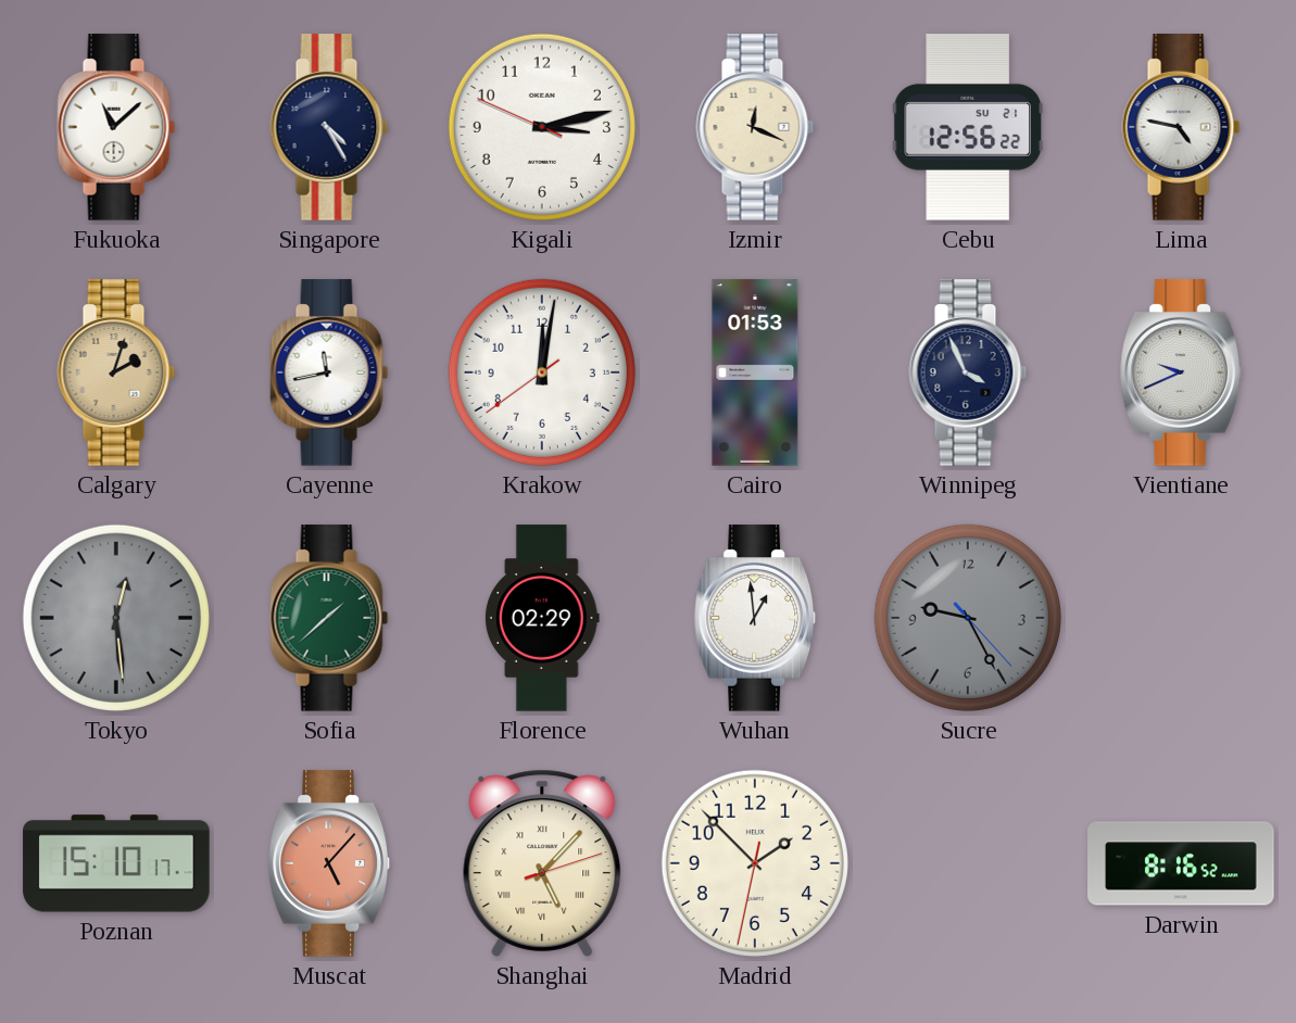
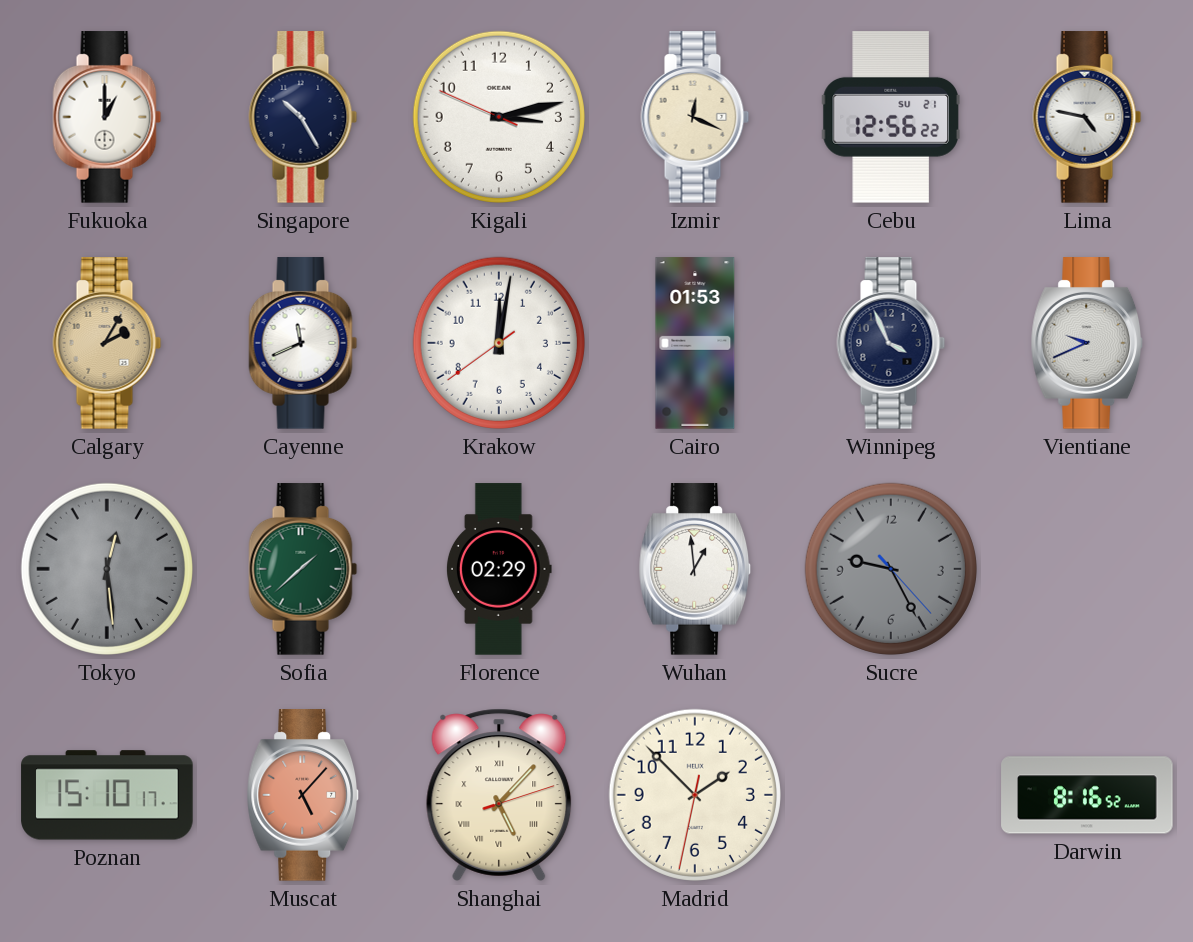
Fukuoka: 11:08 -> 1:00
Singapore: 4:25 -> 10:25
Calgary: 2:03 -> 2:05
Cayenne: 11:43 -> 11:41
